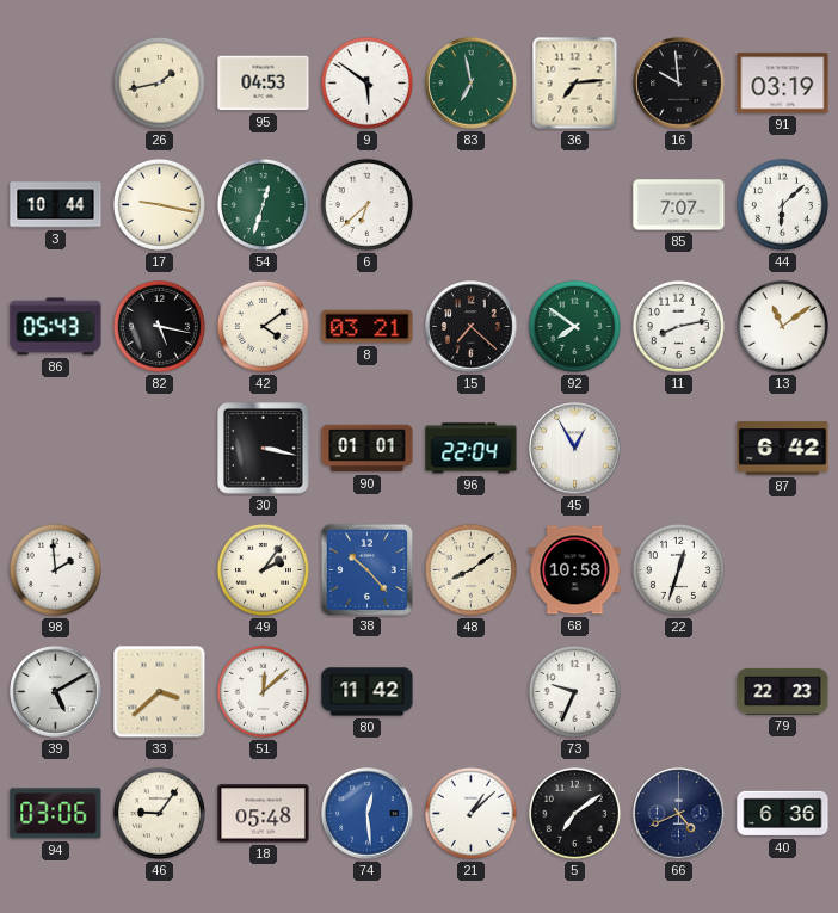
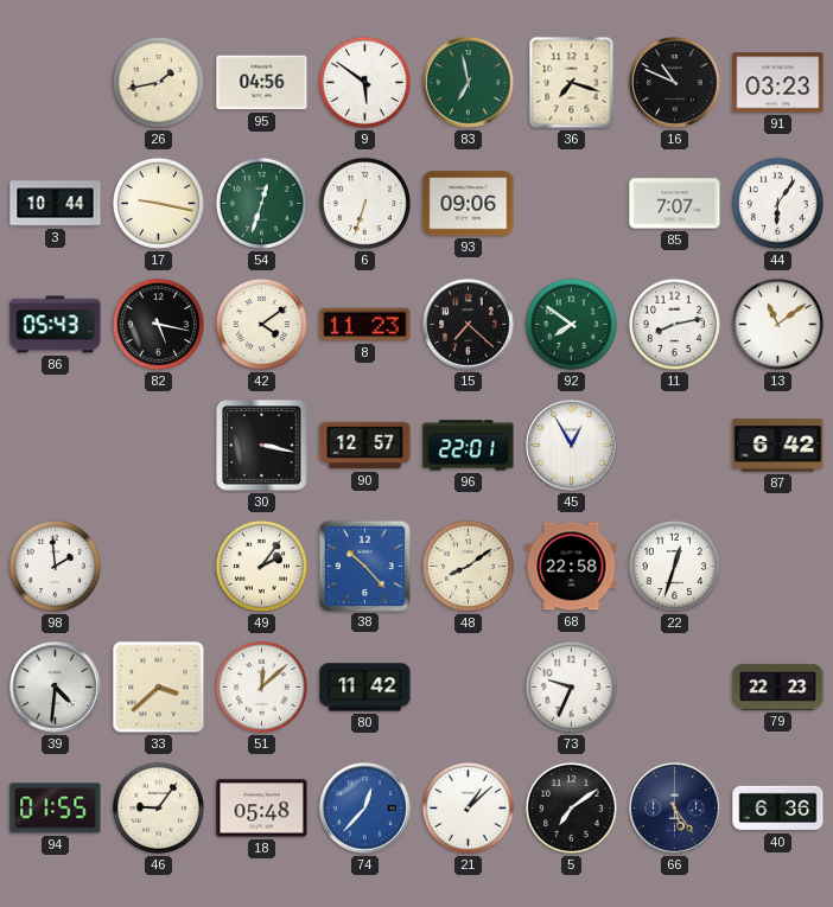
95: 04:53 -> 04:56
36: 7:14 -> 7:18
16: 9:59 -> 10:49
91: 03:19 -> 03:23
6: 6:38 -> 6:33
93: none -> 09:06
44: 6:08 -> 6:06
8: 03:21 -> 11:23
90: 01:01 -> 12:57
96: 22:04 -> 22:01
68: 10:58 -> 22:58
39: 5:10 -> 4:31
94: 03:06 -> 01:55
74: 12:29 -> 12:37
66: 4:41 -> 5:24
